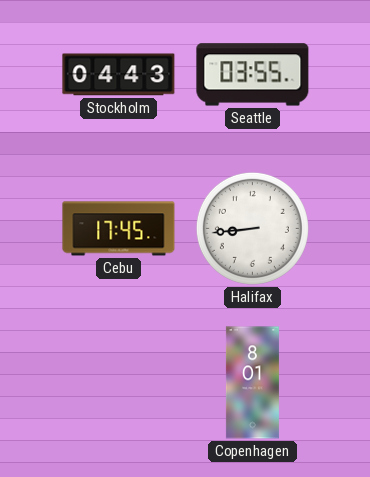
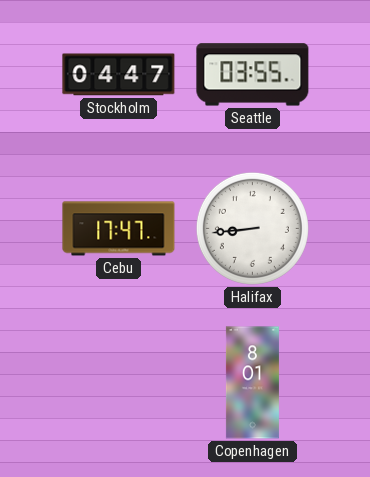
Stockholm: 04:43 -> 04:47
Cebu: 17:45 -> 17:47
